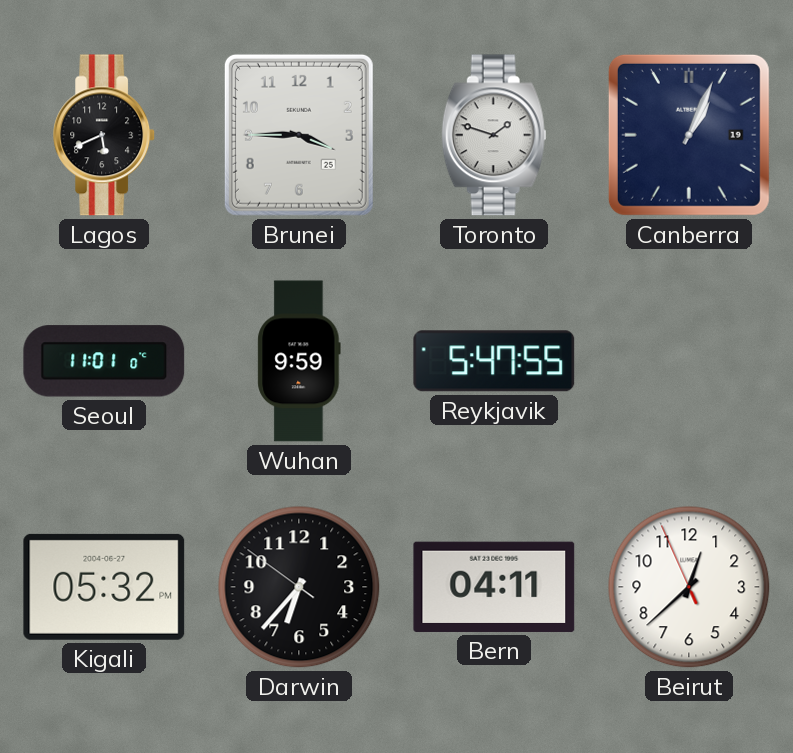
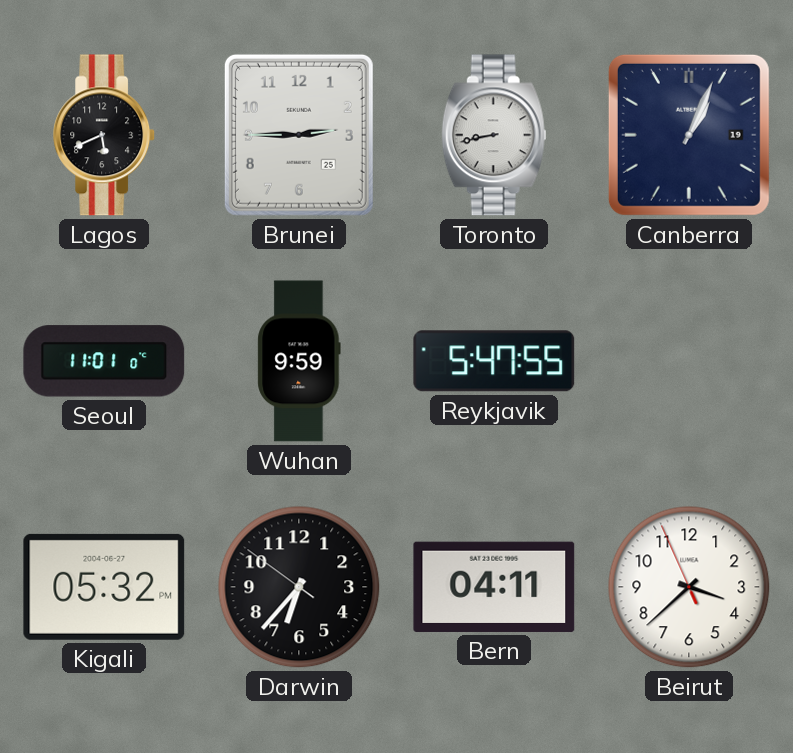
Brunei: 3:45 -> 2:45
Toronto: 1:48 -> 8:43
Beirut: 12:37 -> 3:37
